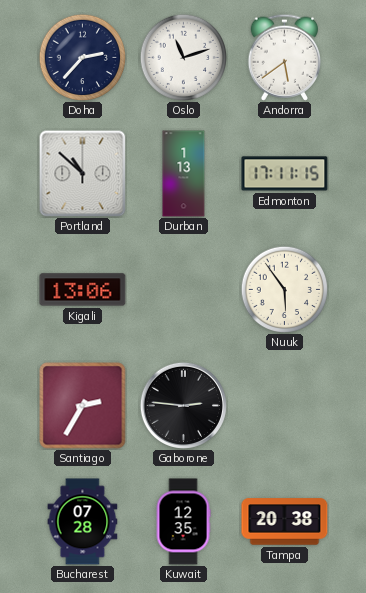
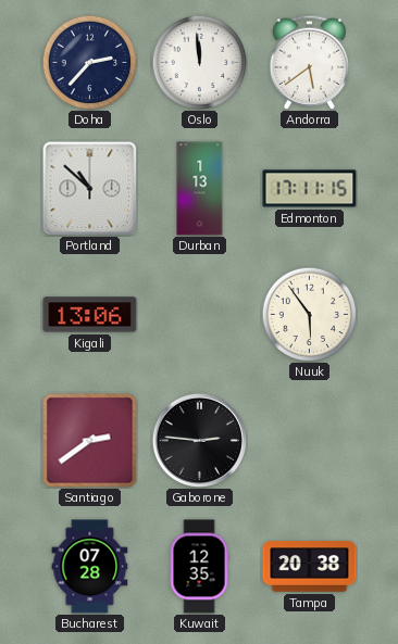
Oslo: 11:12 -> 11:59
Santiago: 2:35 -> 2:39
